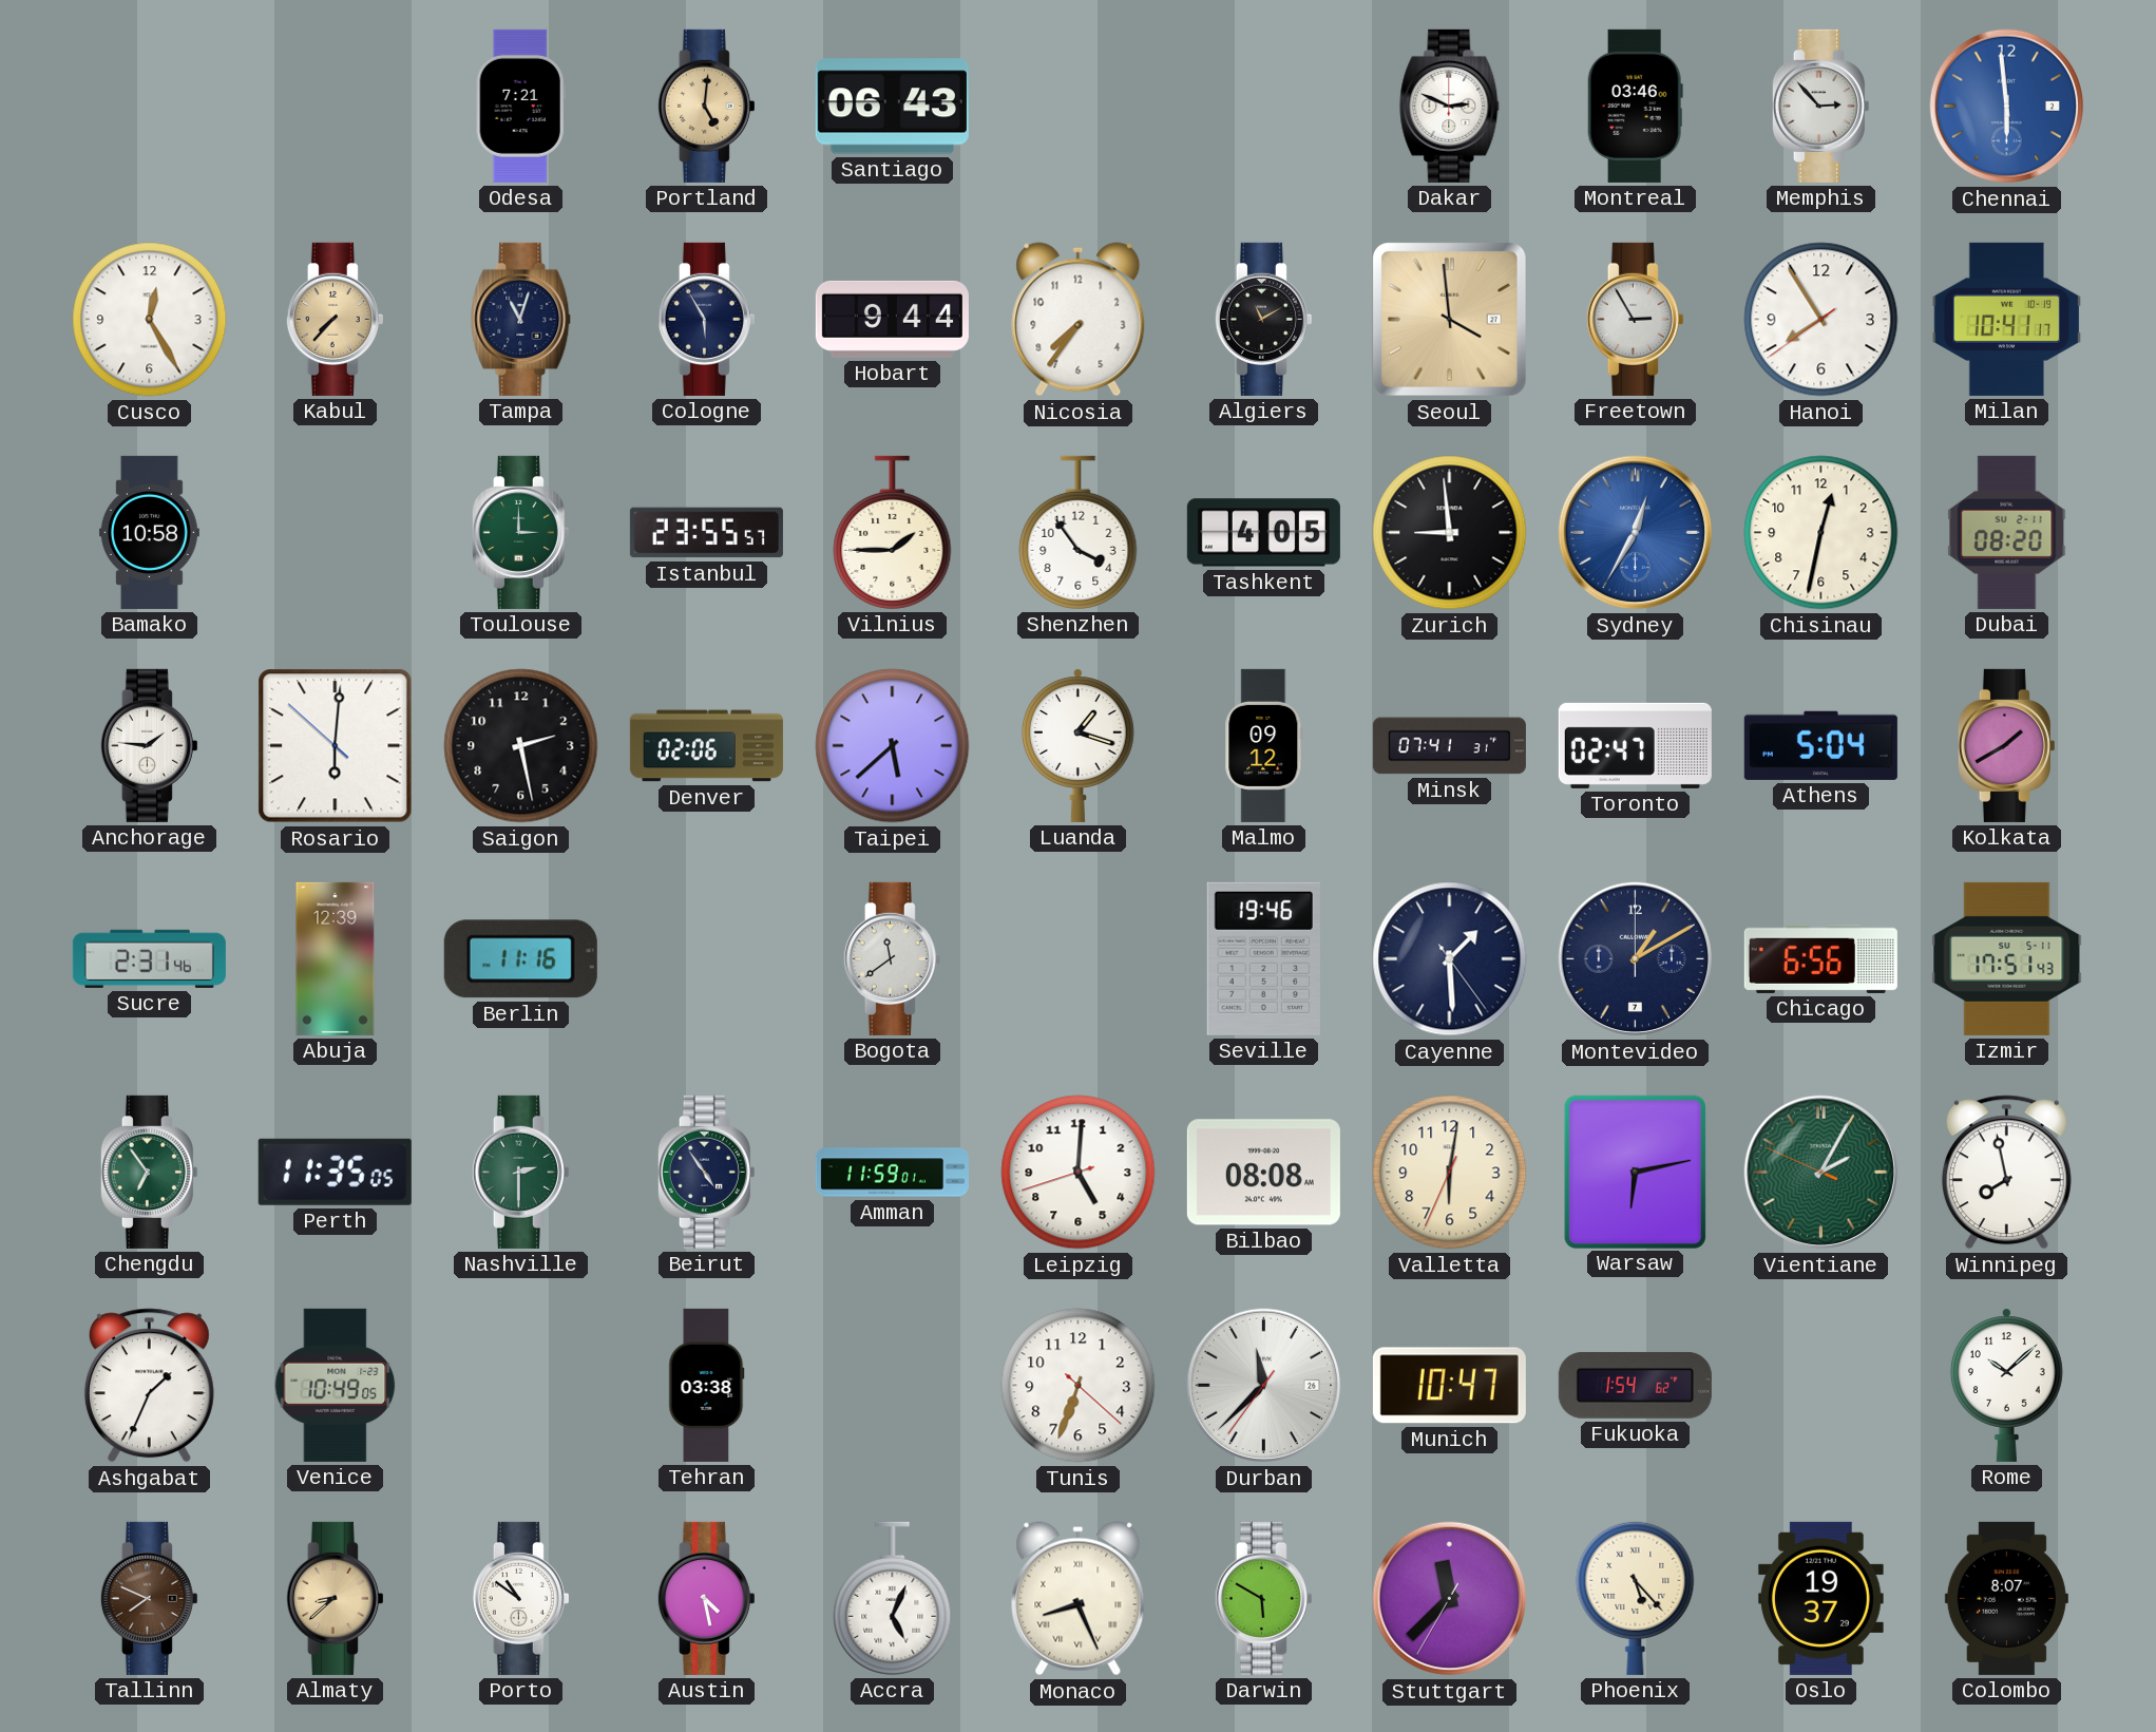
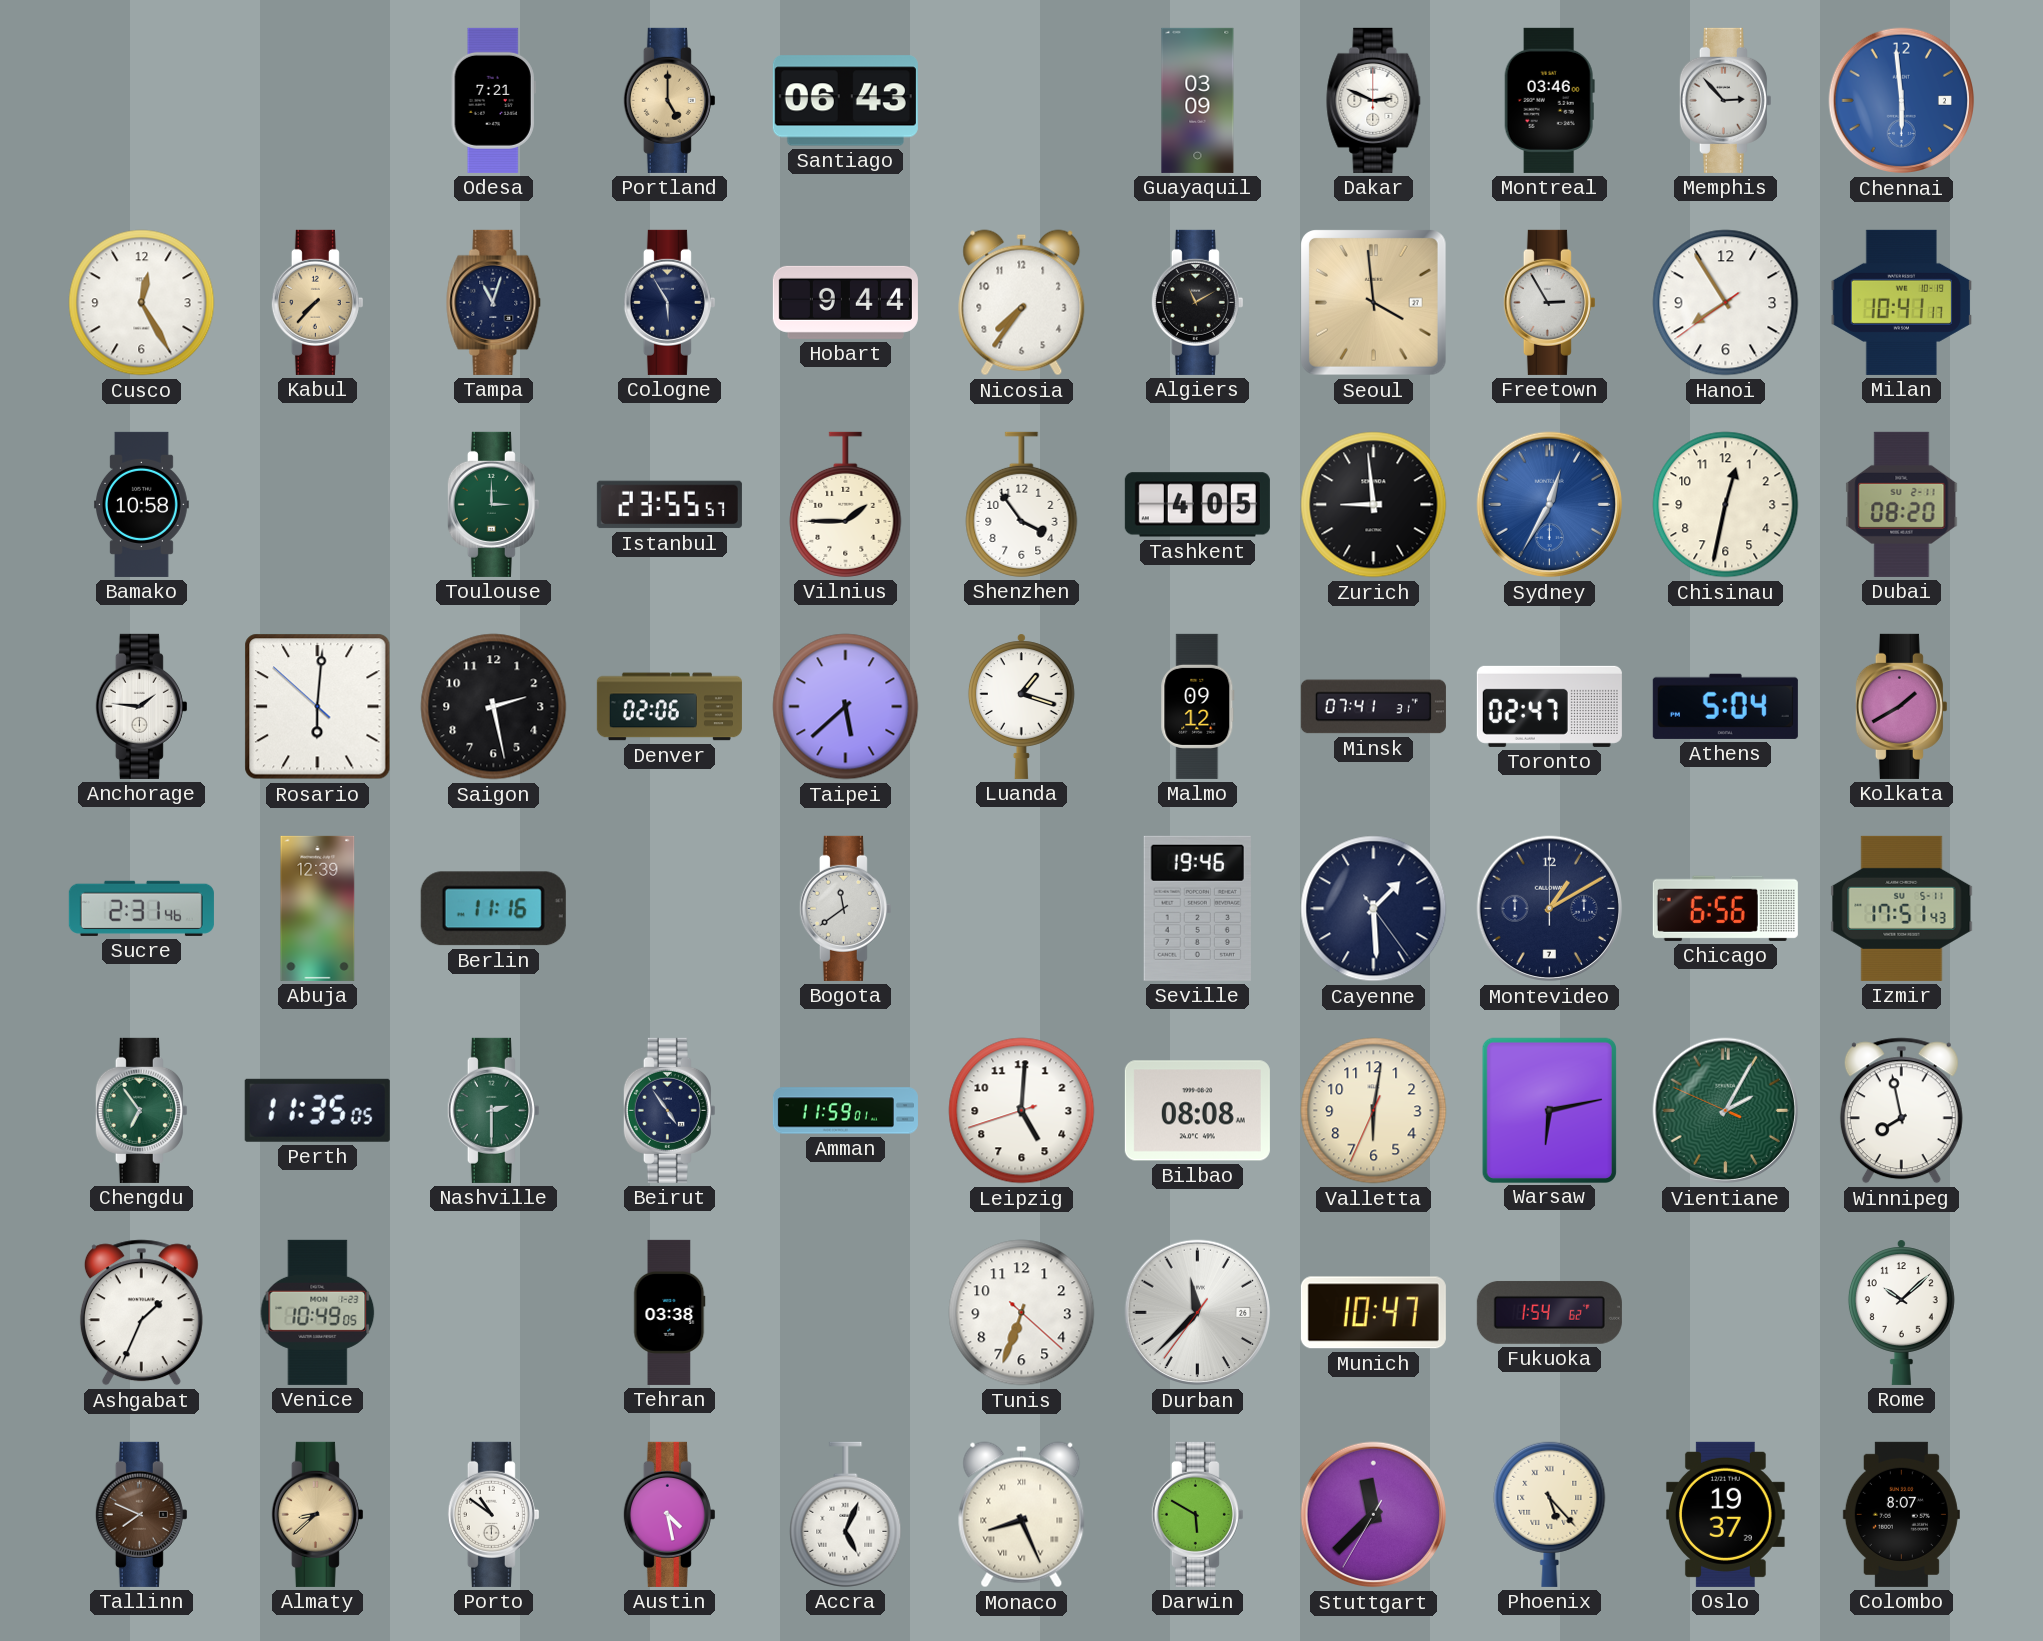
Portland: 5:01 -> 5:00
Guayaquil: none -> 03:09
